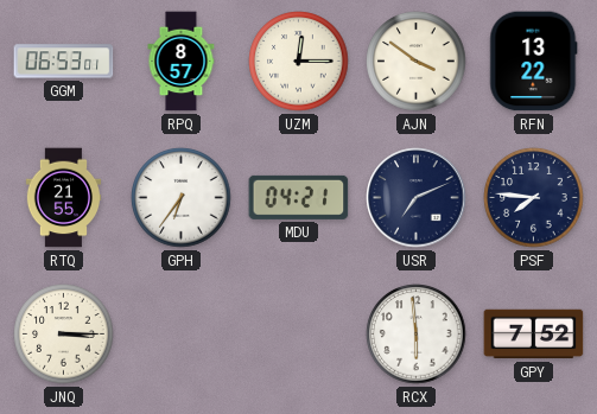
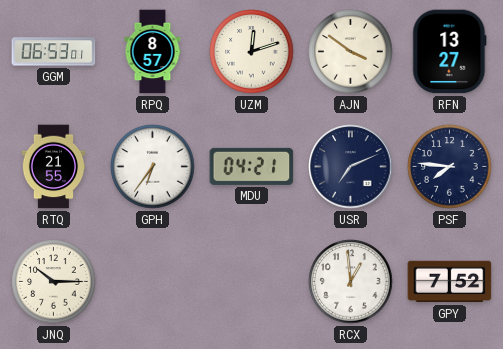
UZM: 12:15 -> 12:12
RFN: 13:22 -> 13:27
JNQ: 3:15 -> 10:15
RCX: 5:59 -> 12:59
